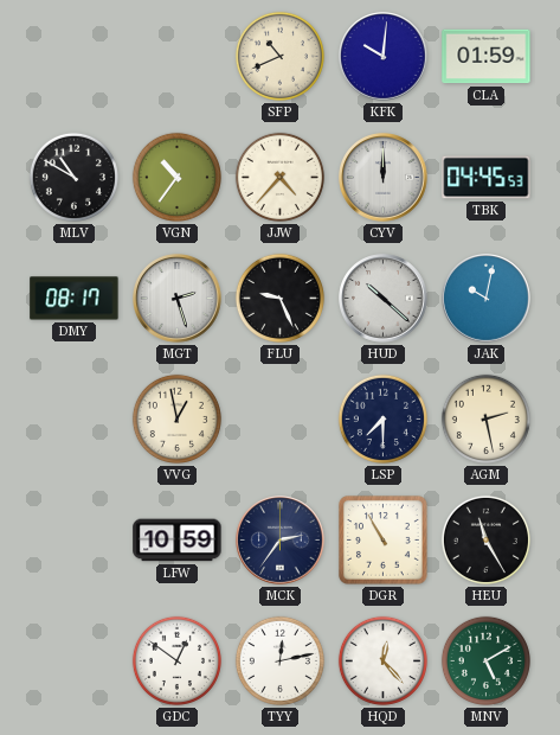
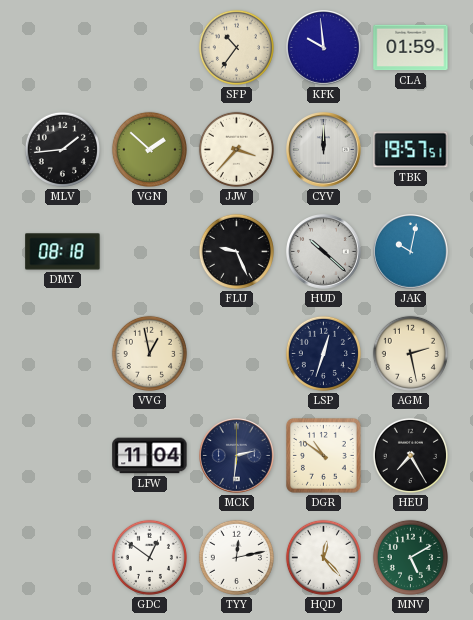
SFP: 10:41 -> 10:36
KFK: 10:01 -> 9:59
MLV: 10:50 -> 1:44
VGN: 10:36 -> 1:52
JJW: 4:37 -> 3:37
TBK: 04:45 -> 19:57
DMY: 08:17 -> 08:18
MGT: 2:27 -> none
LSP: 7:30 -> 12:33
LFW: 10:59 -> 11:04
MCK: 2:36 -> 2:31
DGR: 10:55 -> 10:51
HEU: 11:25 -> 7:25
